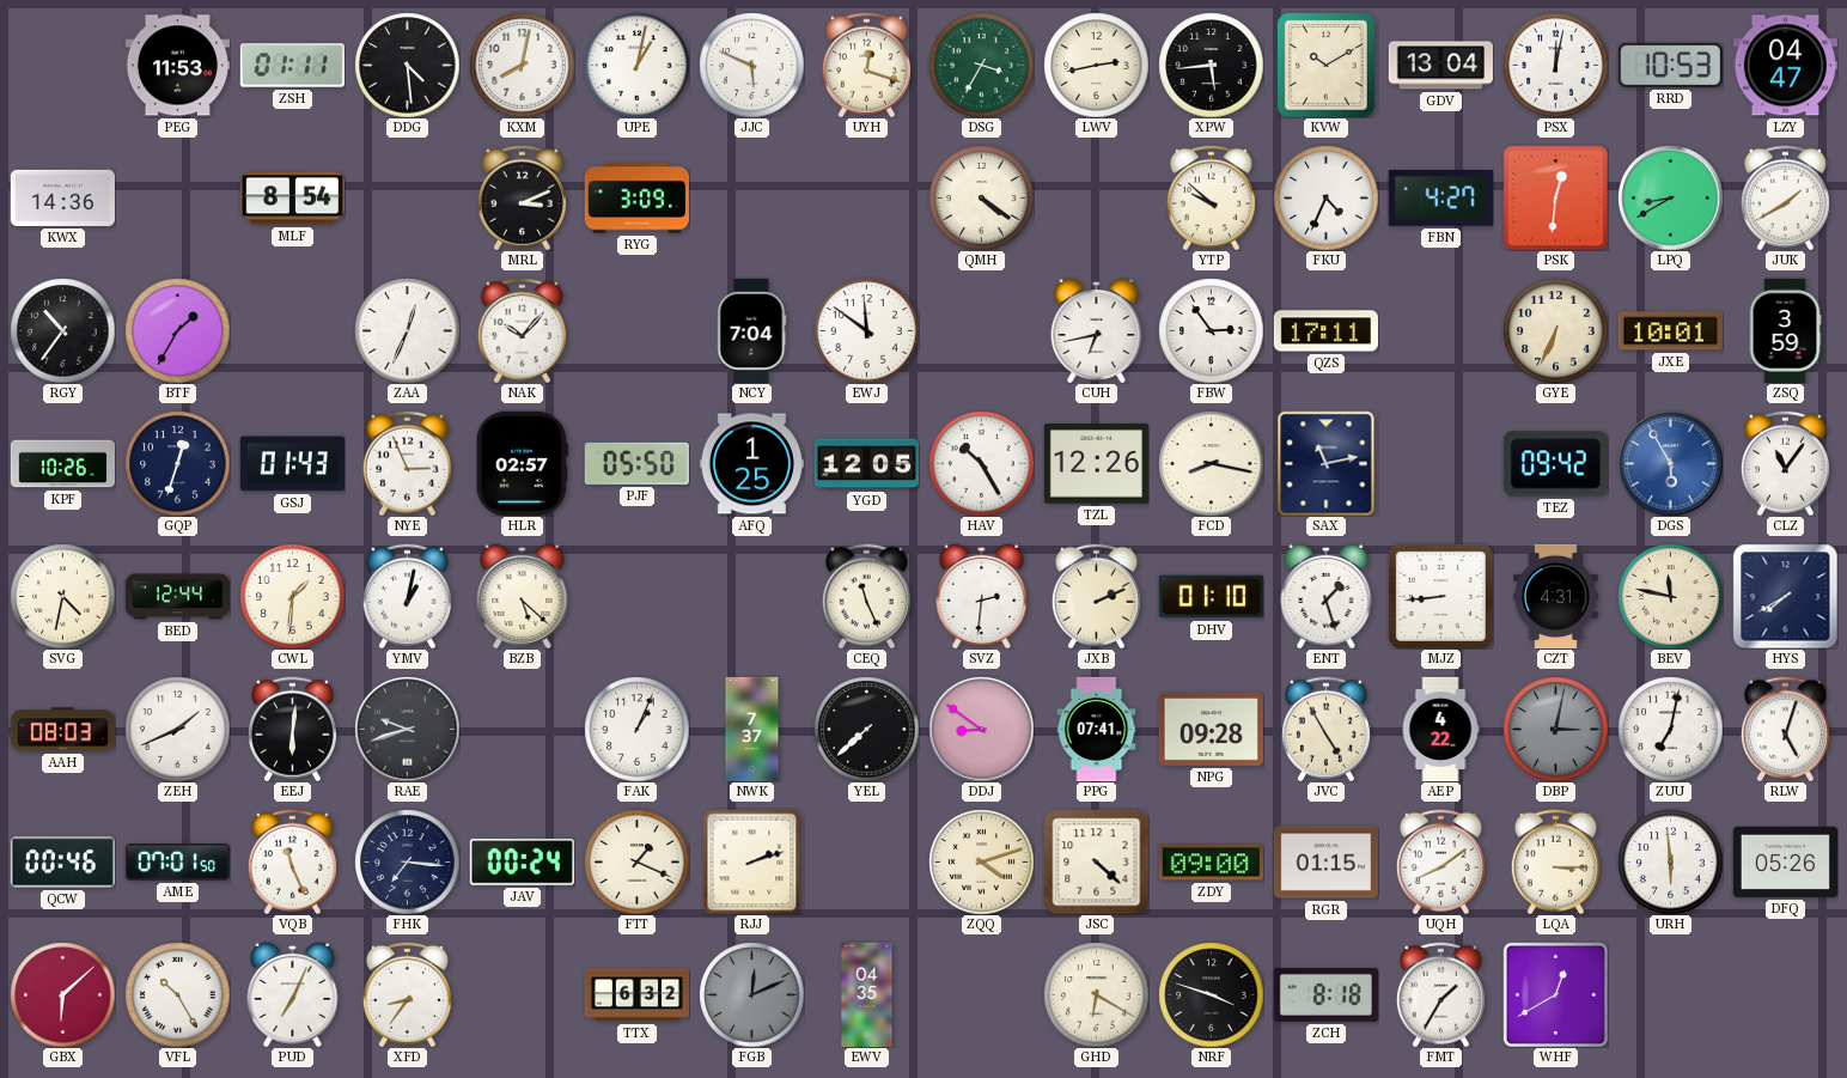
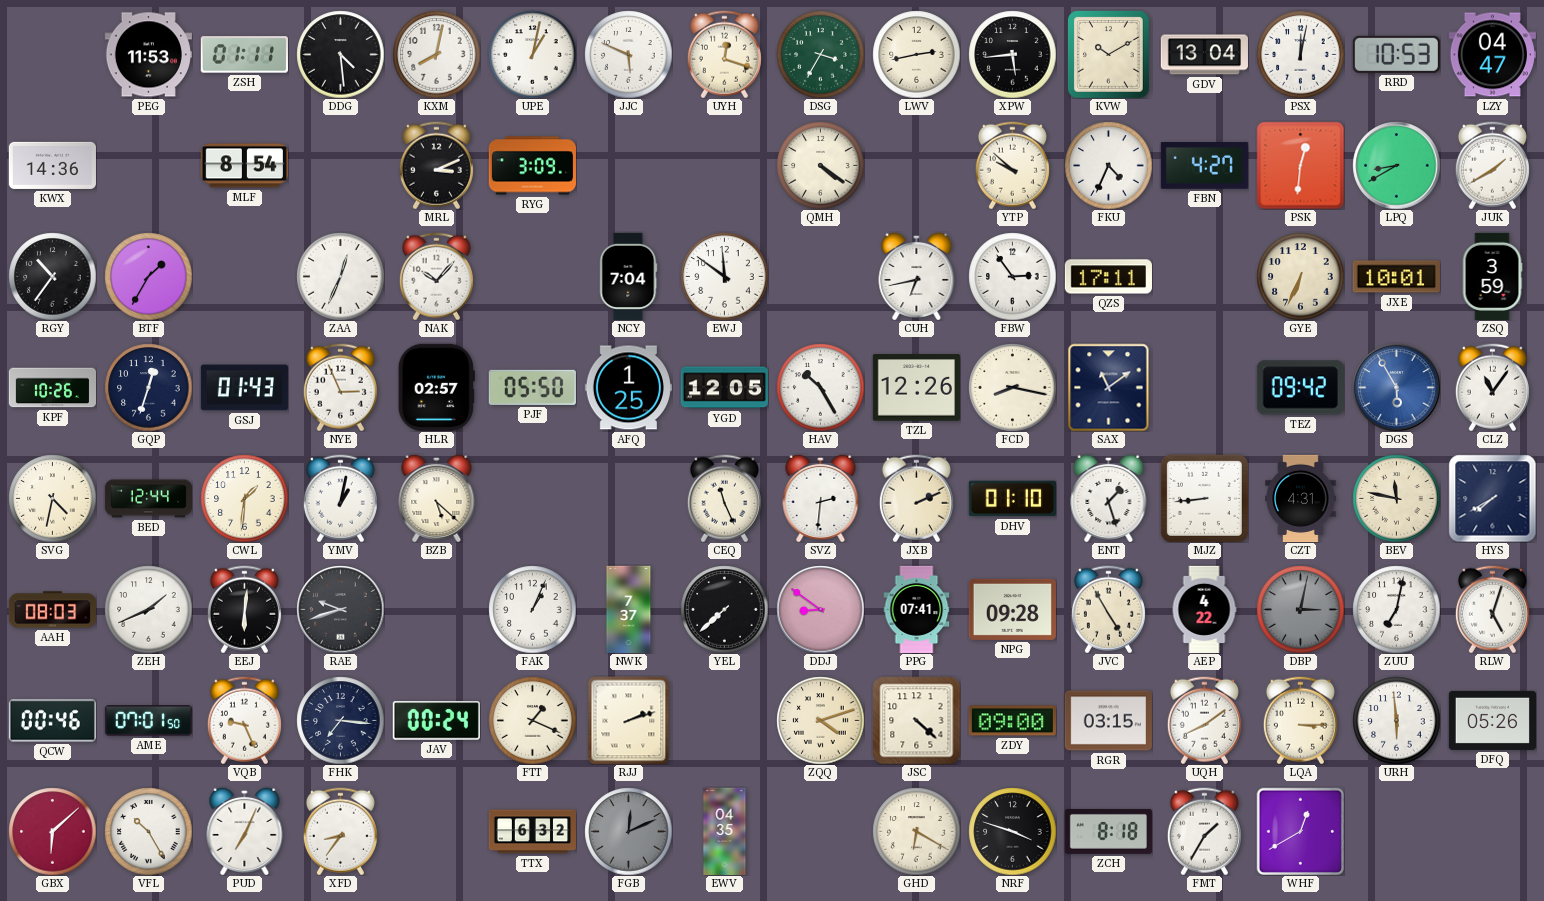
SAX: 11:13 -> 11:09
VQB: 11:26 -> 9:26
RGR: 01:15 -> 03:15
